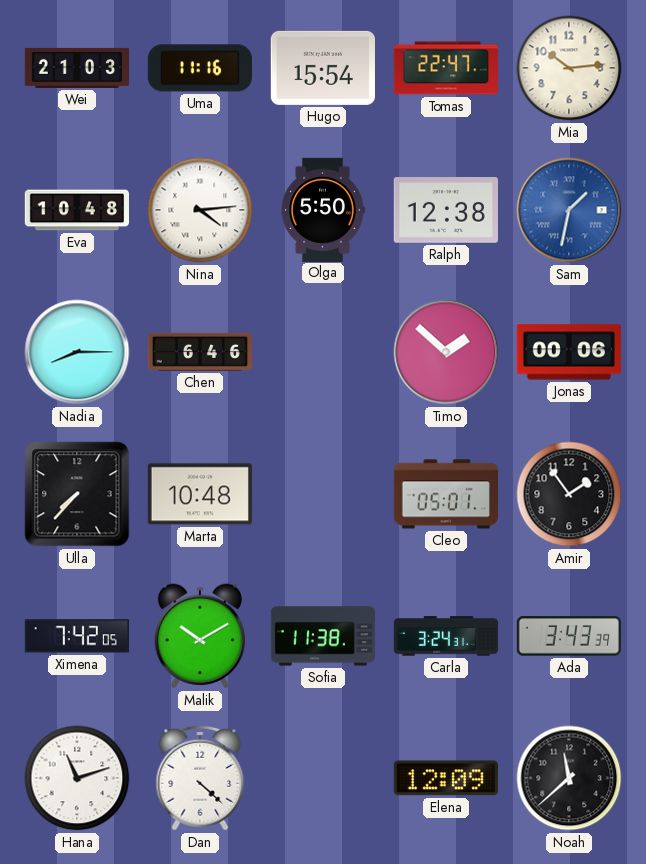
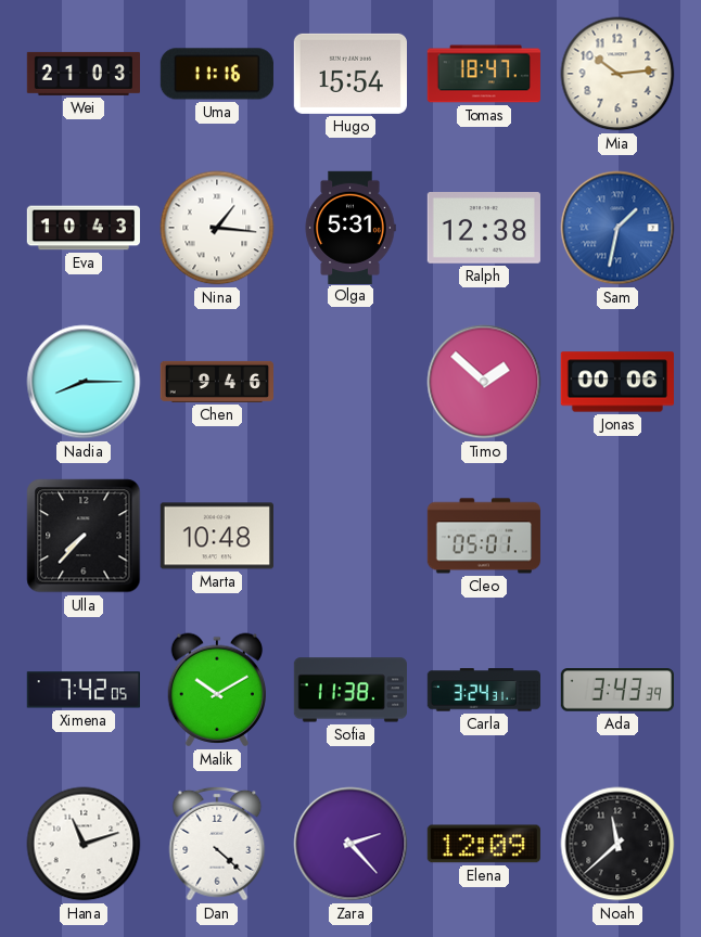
Tomas: 22:47 -> 18:47
Eva: 10:48 -> 10:43
Nina: 4:14 -> 1:16
Olga: 5:50 -> 5:31
Chen: 6:46 -> 9:46
Amir: 1:54 -> none
Zara: none -> 2:23
